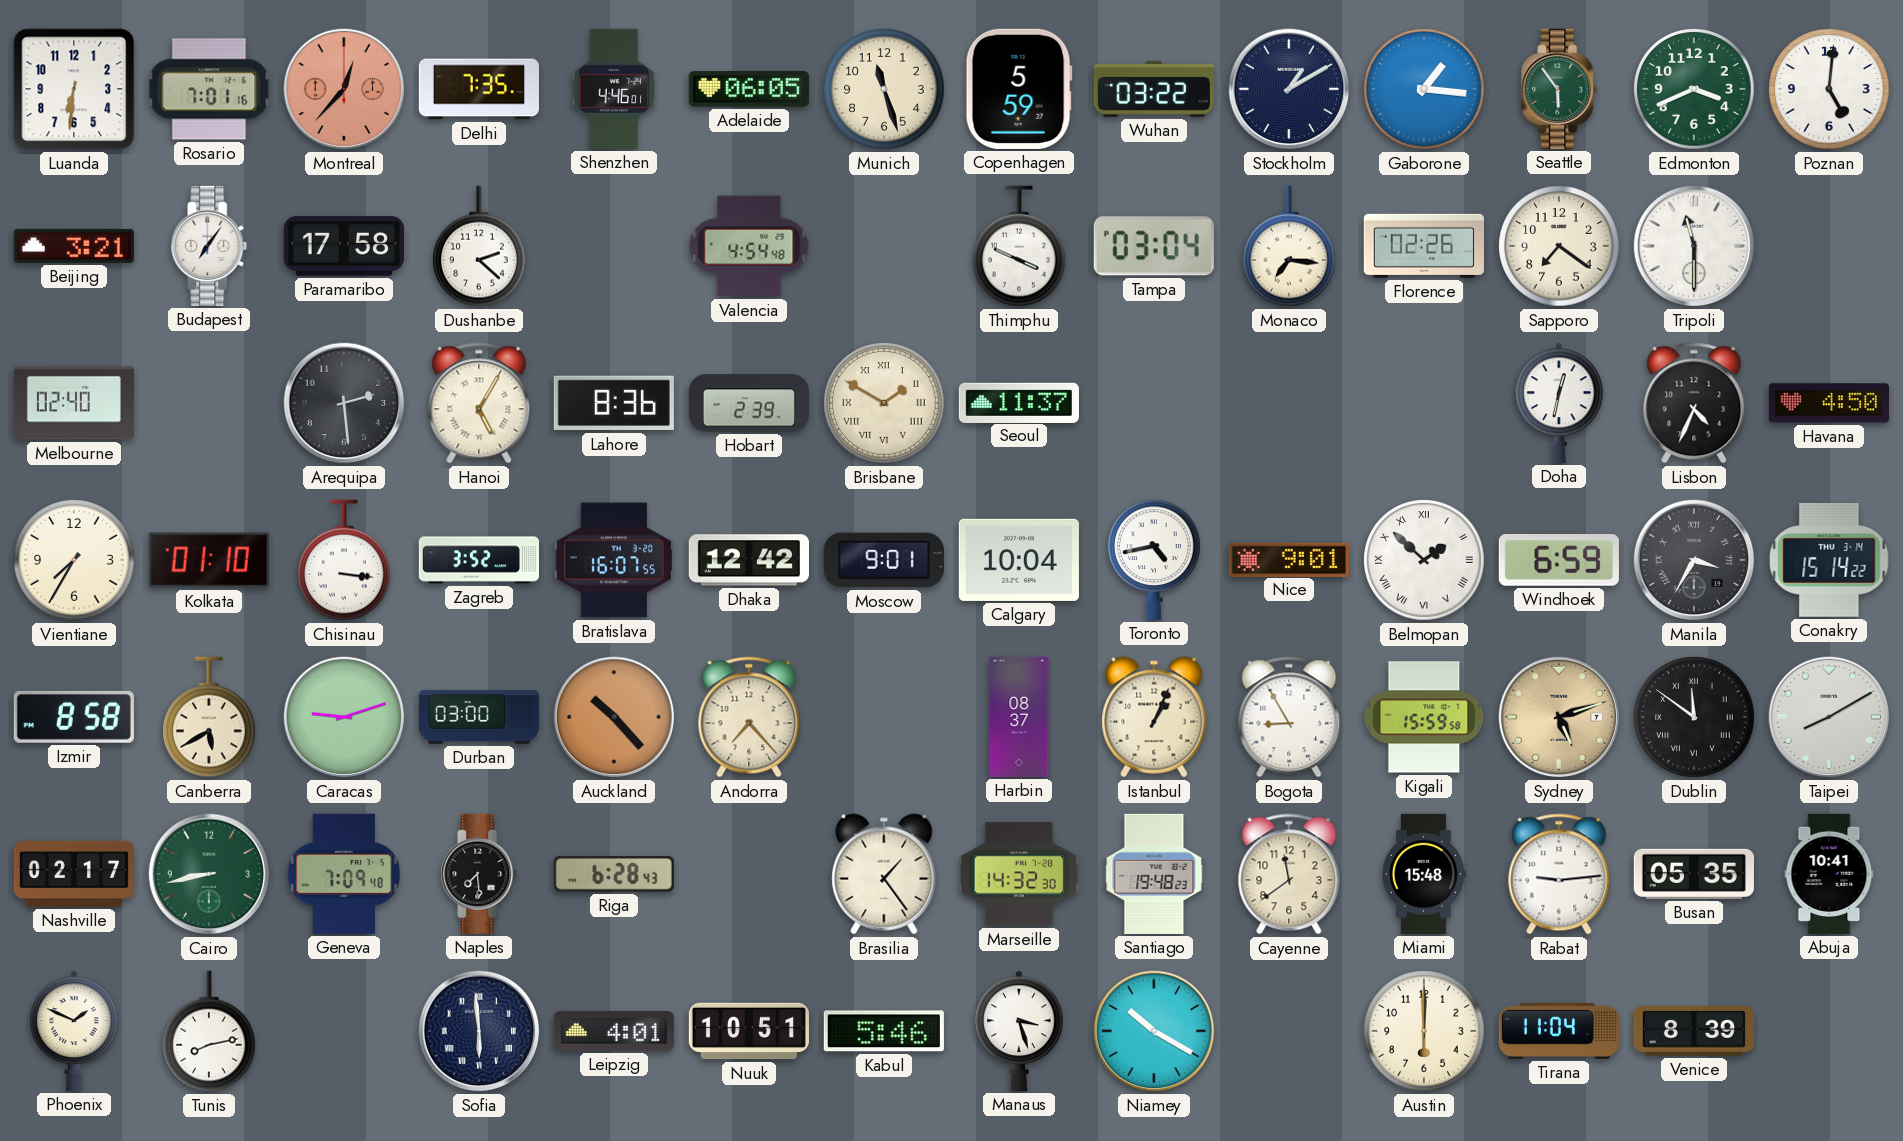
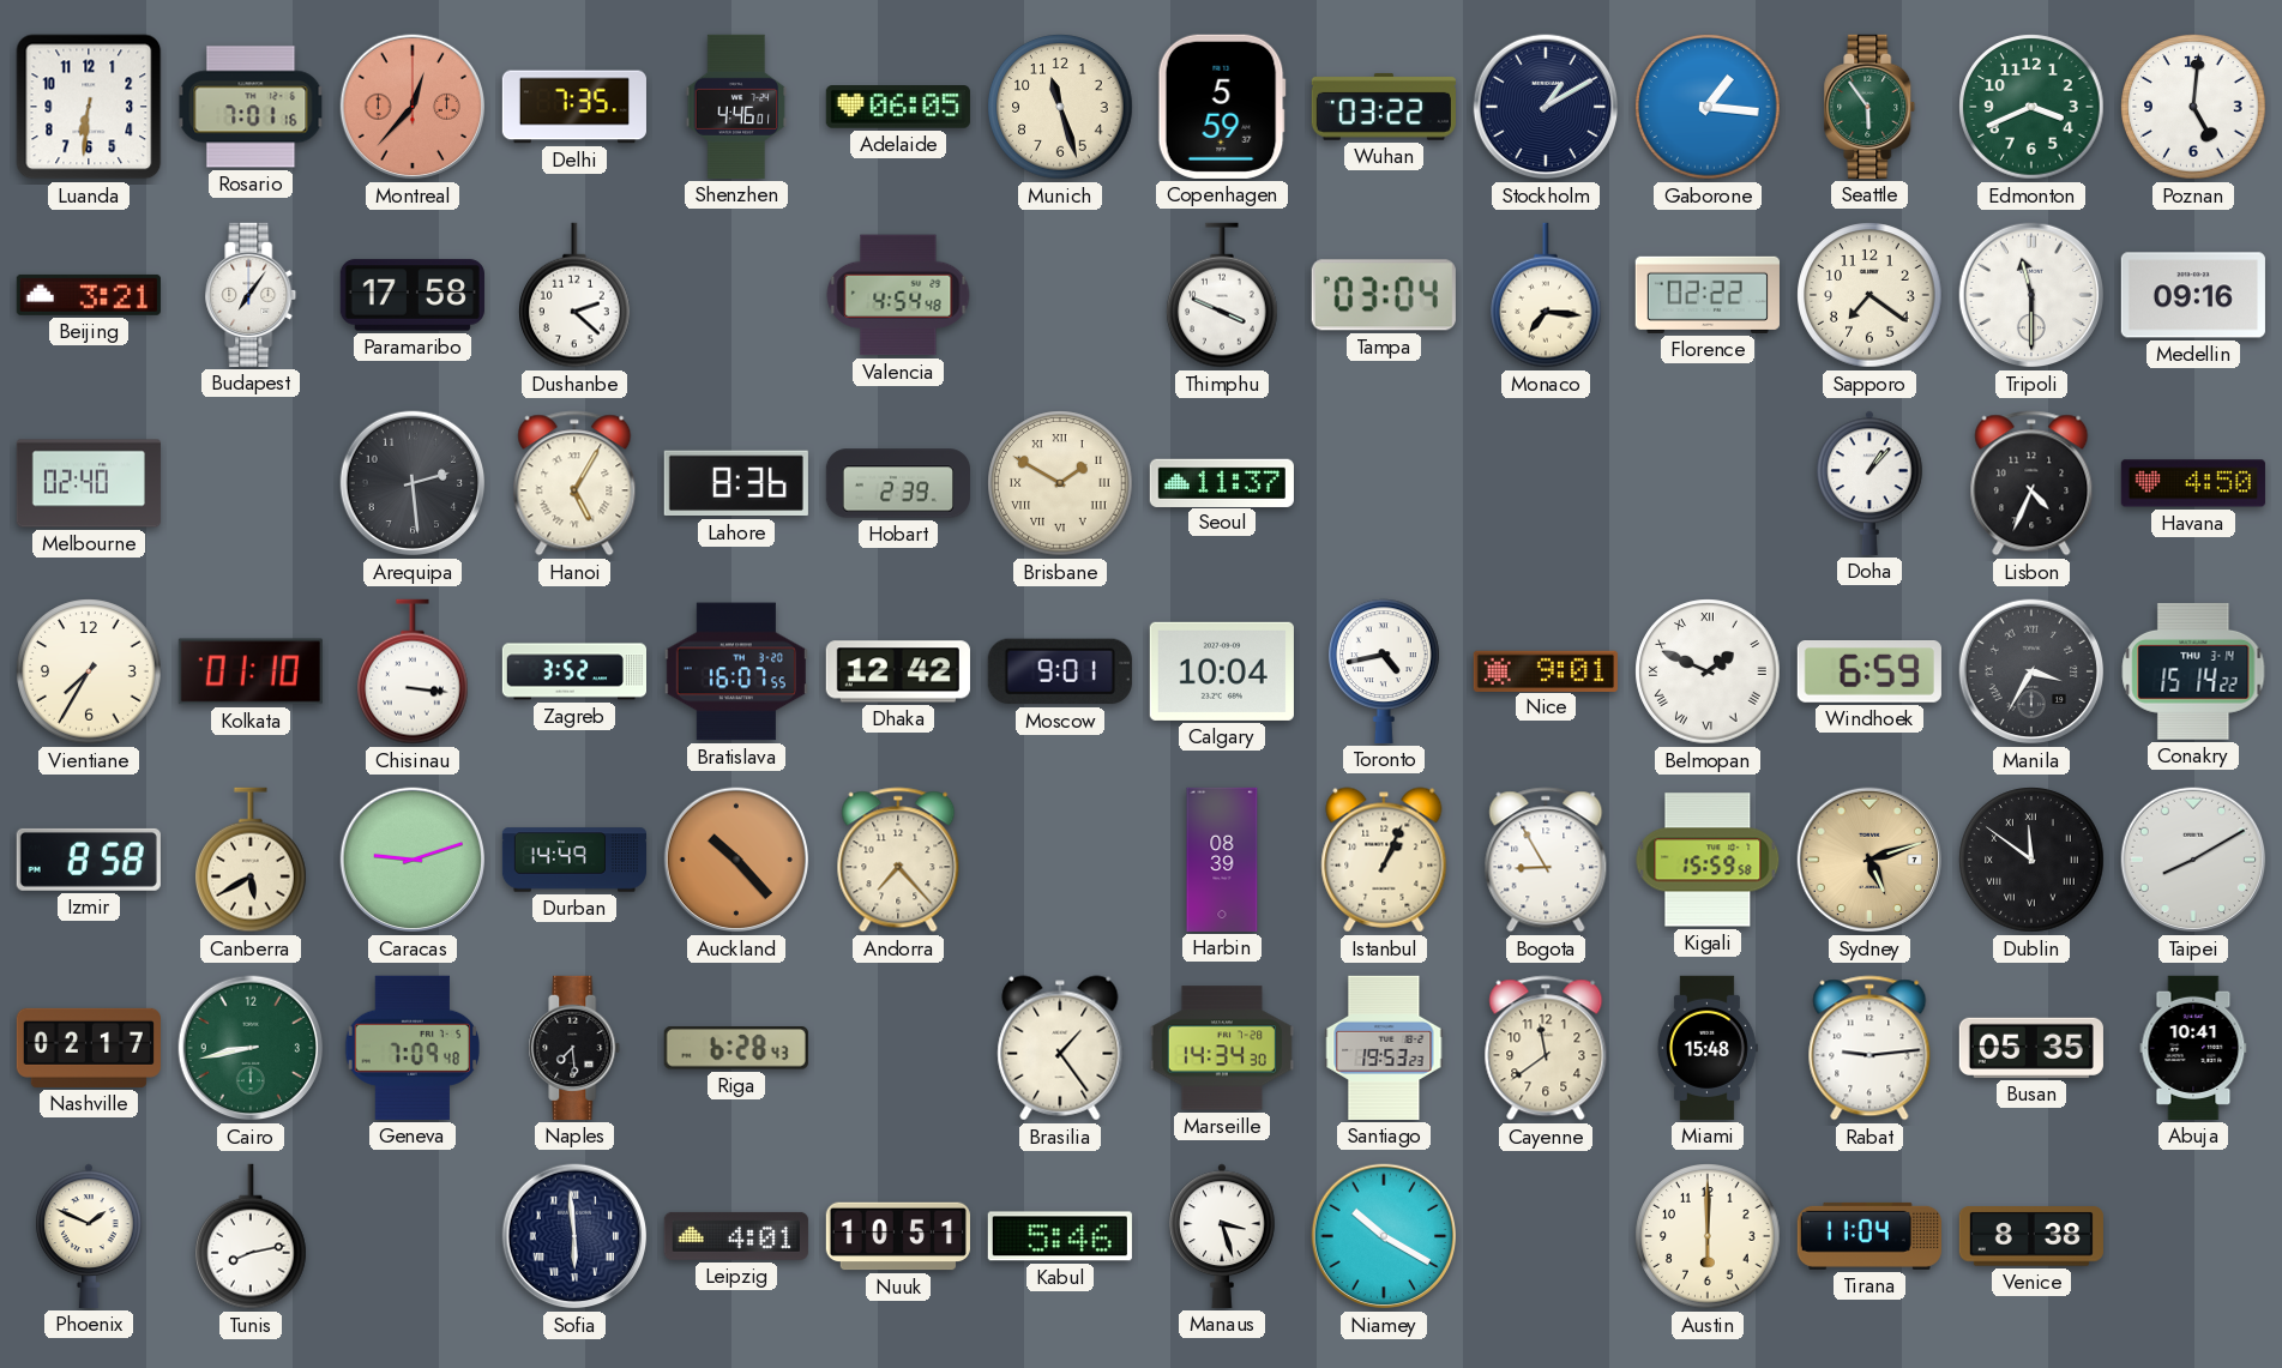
Florence: 02:26 -> 02:22
Medellin: none -> 09:16
Doha: 12:32 -> 1:07
Belmopan: 1:52 -> 1:49
Durban: 03:00 -> 14:49
Harbin: 08:37 -> 08:39
Marseille: 14:32 -> 14:34
Santiago: 19:48 -> 19:53
Venice: 8:39 -> 8:38
